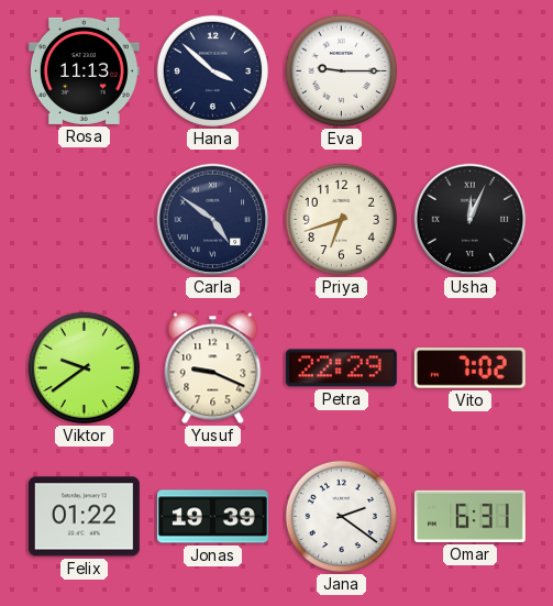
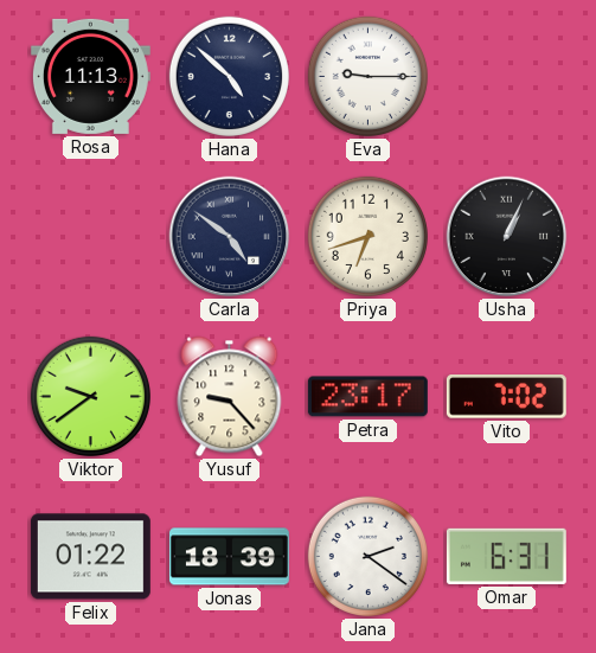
Hana: 3:52 -> 4:52
Usha: 12:04 -> 1:04
Yusuf: 9:19 -> 9:23
Petra: 22:29 -> 23:17
Jonas: 19:39 -> 18:39
